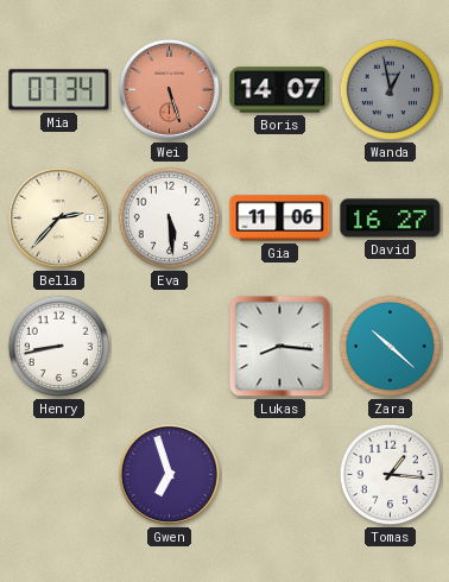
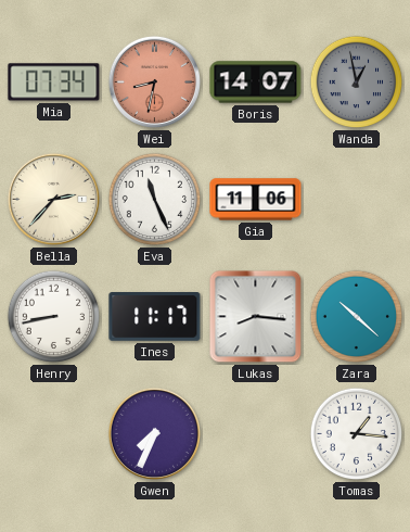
Wei: 5:27 -> 8:32
Eva: 5:29 -> 11:26
David: 16:27 -> none
Ines: none -> 11:17
Gwen: 6:57 -> 7:34
